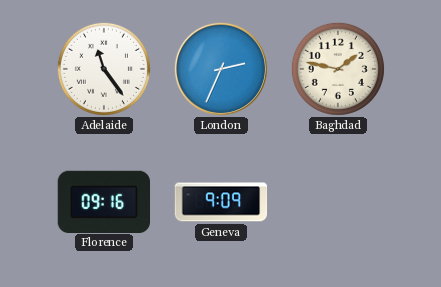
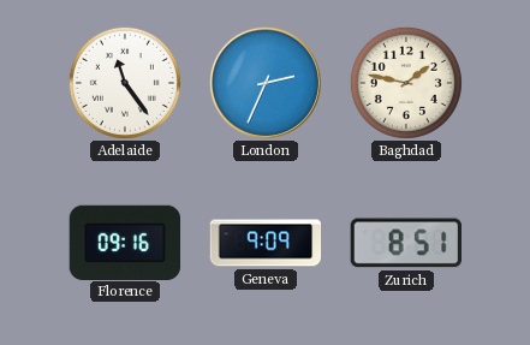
Zurich: none -> 8:51
